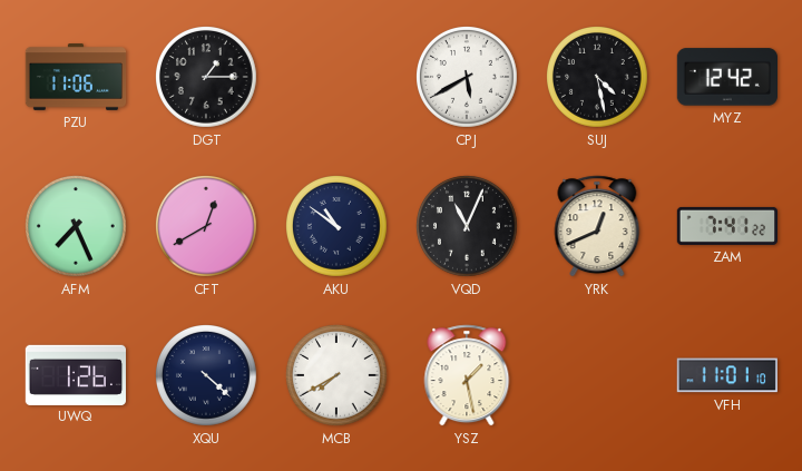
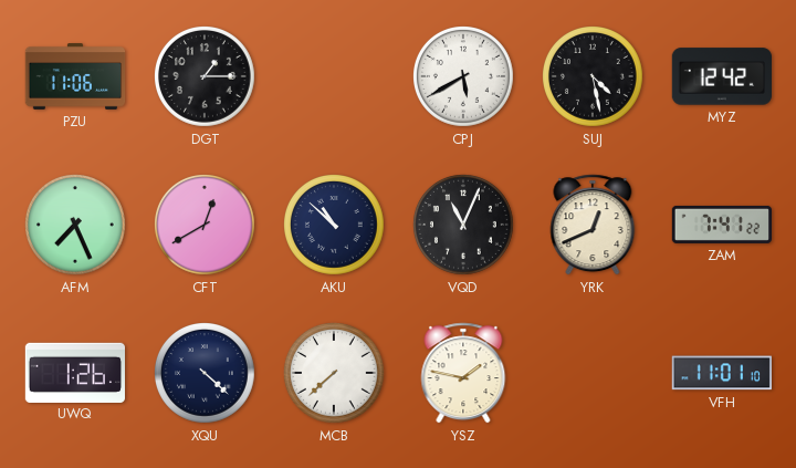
AKU: 10:51 -> 10:52
MCB: 7:40 -> 7:38
YSZ: 1:28 -> 1:47
